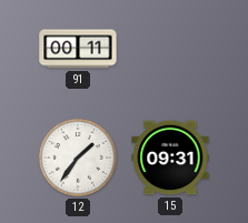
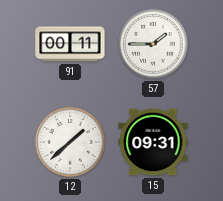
57: none -> 1:45
12: 1:36 -> 1:38
